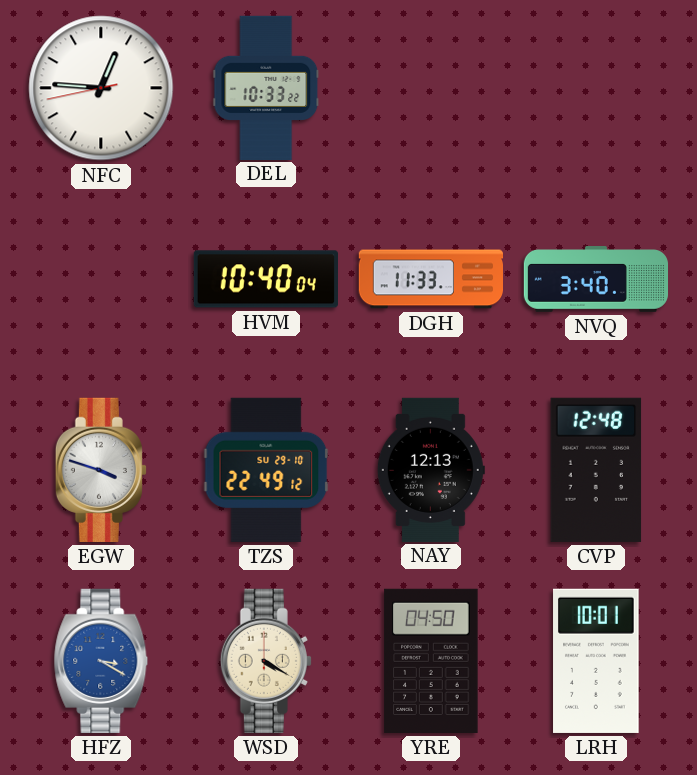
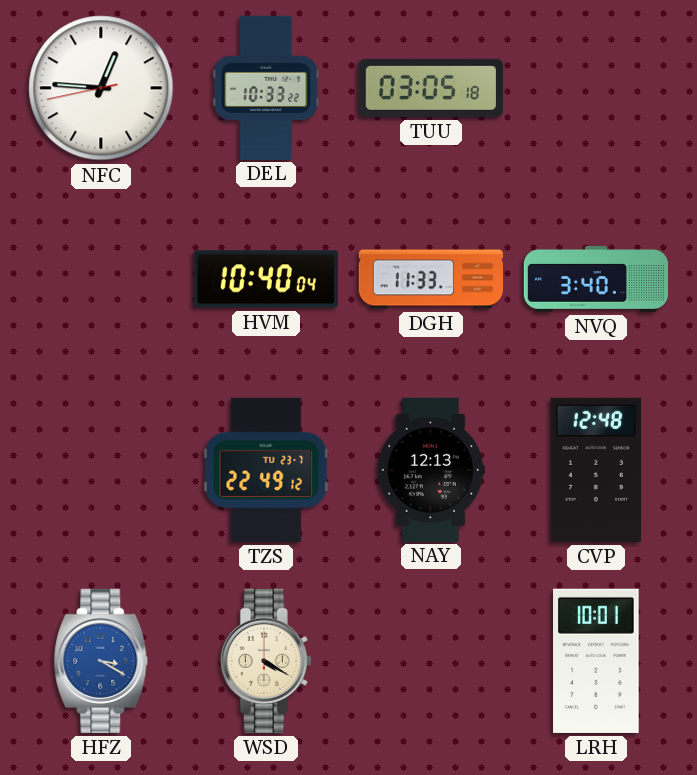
TUU: none -> 03:05
EGW: 3:48 -> none
TZS date: SU 29-10 -> TU 23-7
YRE: 04:50 -> none
